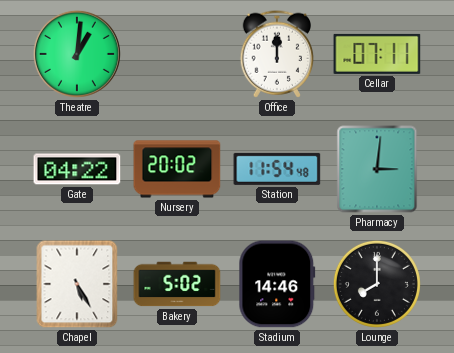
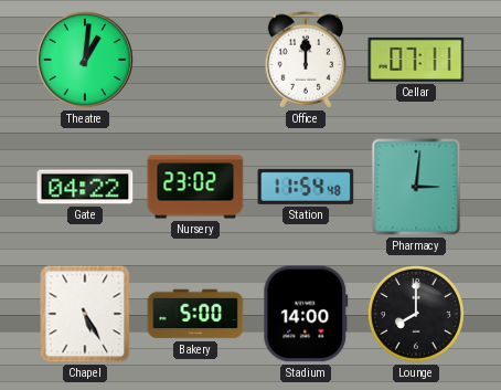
Nursery: 20:02 -> 23:02
Bakery: 5:02 -> 5:00
Stadium: 14:46 -> 14:00
